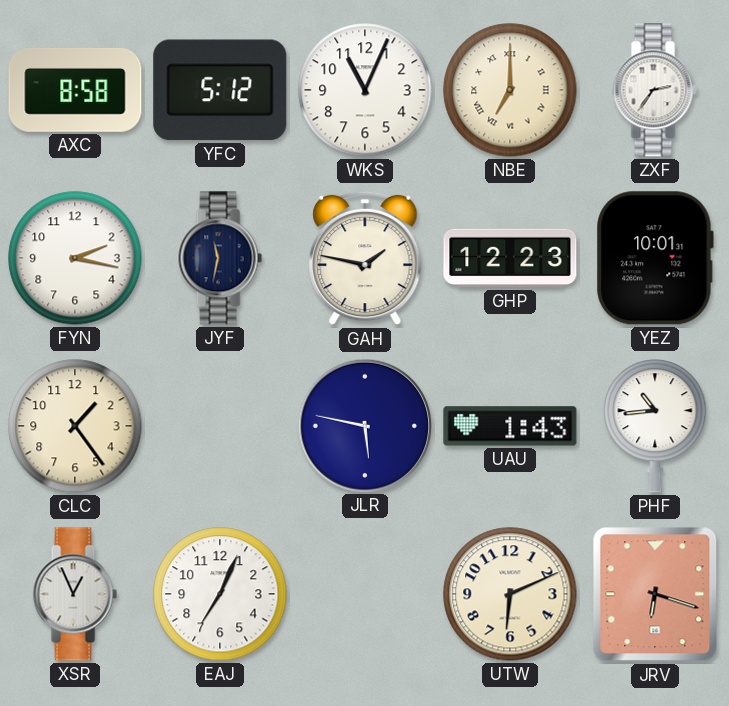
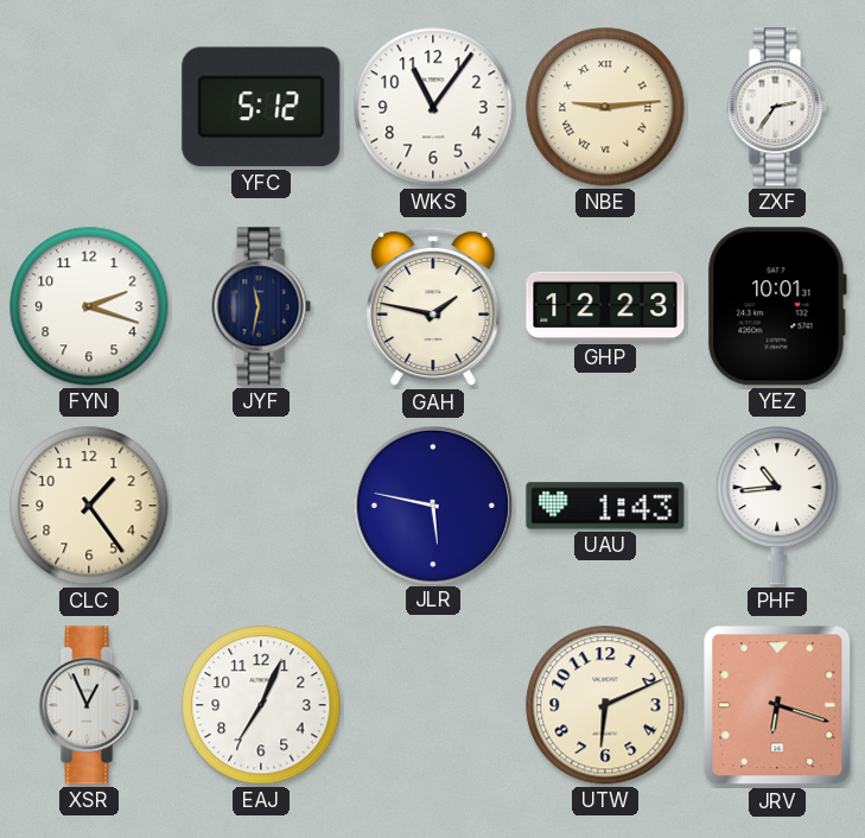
AXC: 8:58 -> none
WKS: 11:04 -> 11:06
NBE: 7:00 -> 9:14
FYN: 2:17 -> 2:18
